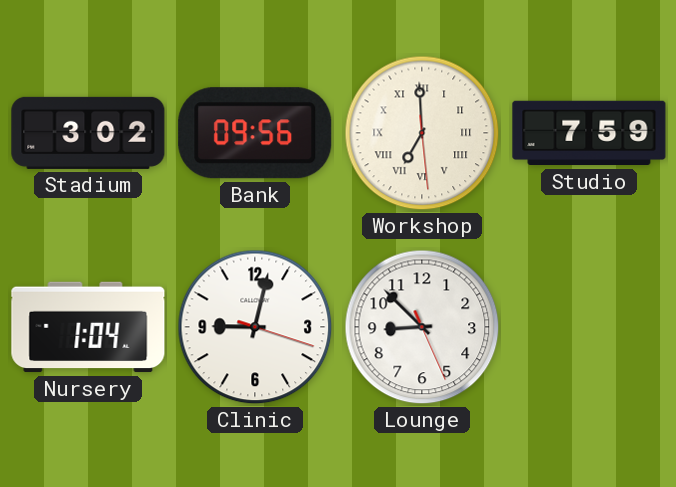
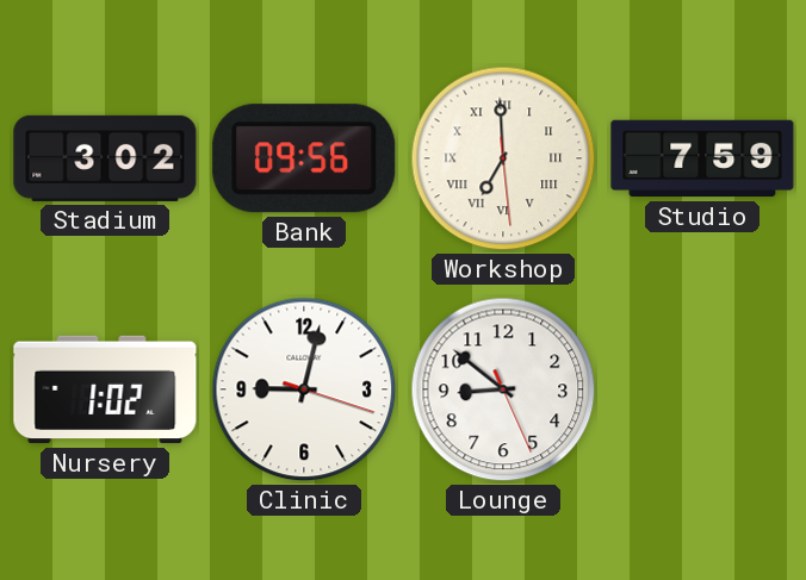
Nursery: 1:04 -> 1:02
Lounge: 8:52 -> 8:51
